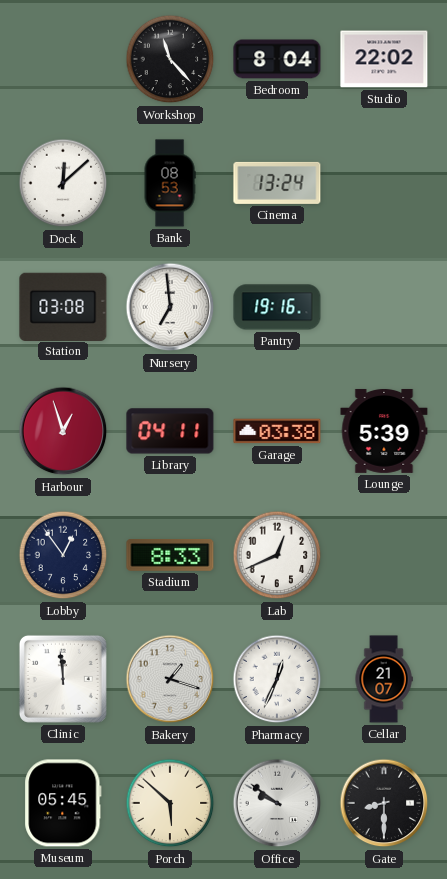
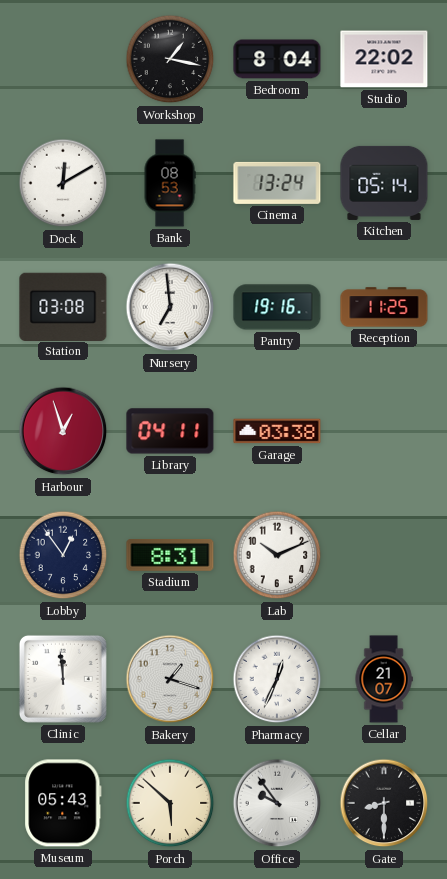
Workshop: 11:23 -> 1:17
Dock: 12:08 -> 12:10
Kitchen: none -> 05:14
Reception: none -> 11:25
Lounge: 5:39 -> none
Stadium: 8:33 -> 8:31
Lab: 12:41 -> 10:11
Museum: 05:45 -> 05:43
Office: 9:51 -> 9:54
